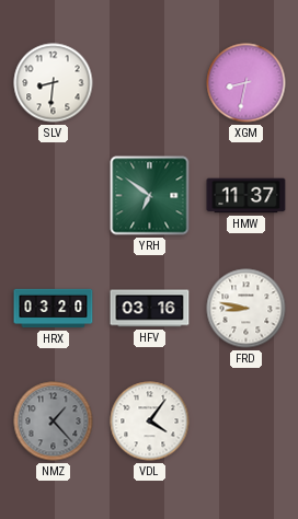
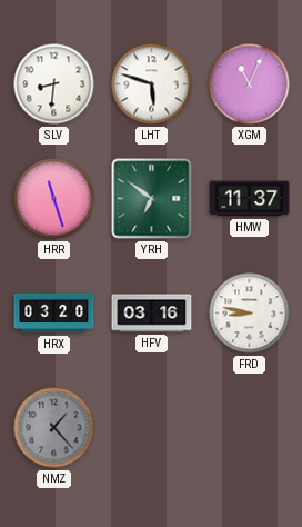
LHT: none -> 5:48
XGM: 8:32 -> 11:04
HRR: none -> 11:27
VDL: 4:06 -> none
